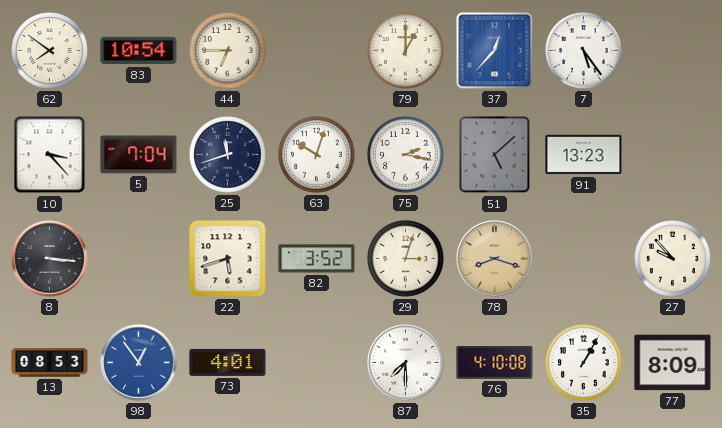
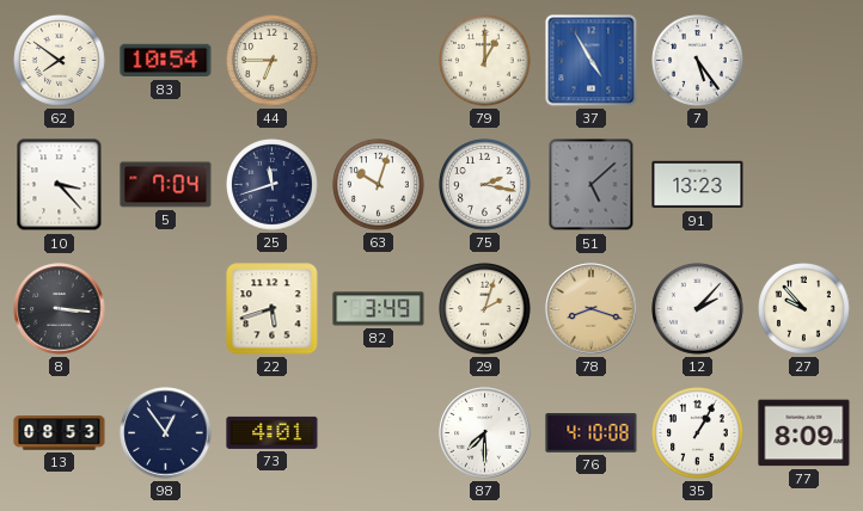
37: 12:37 -> 4:55
82: 3:52 -> 3:49
29: 3:03 -> 2:03
12: none -> 2:07
98 dial: blue -> navy
